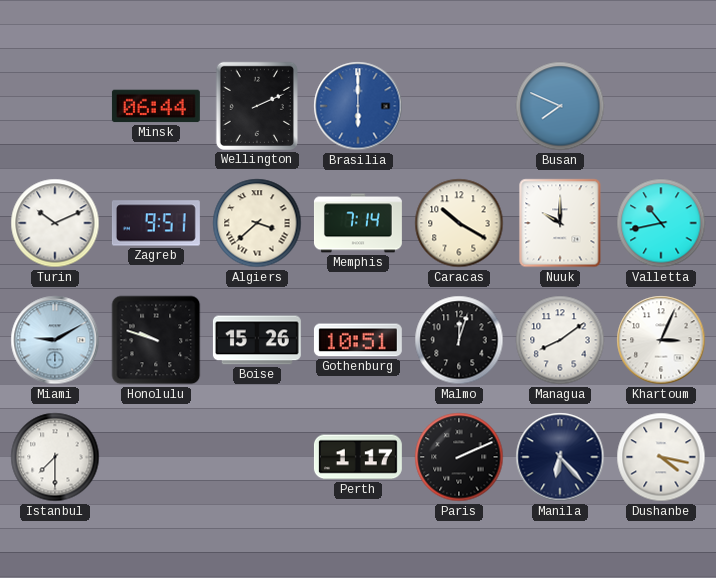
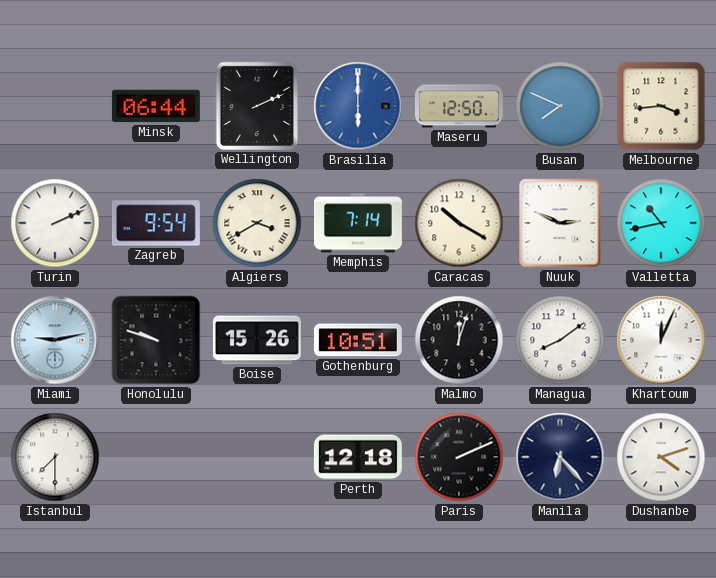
Maseru: none -> 12:50
Melbourne: none -> 3:44
Turin: 10:11 -> 2:11
Zagreb: 9:51 -> 9:54
Algiers: 3:38 -> 3:40
Nuuk: 10:00 -> 2:49
Miami: 9:10 -> 9:13
Khartoum: 3:04 -> 12:04
Perth: 1:17 -> 12:18
Dushanbe: 4:17 -> 4:12
